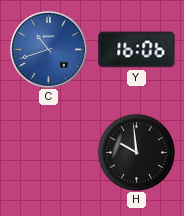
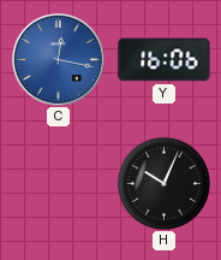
C: 10:42 -> 12:17
H: 9:59 -> 10:04
